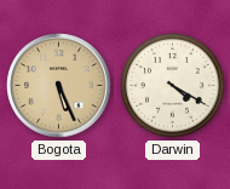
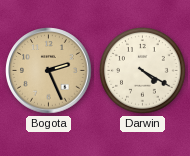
Bogota: 5:26 -> 2:26
